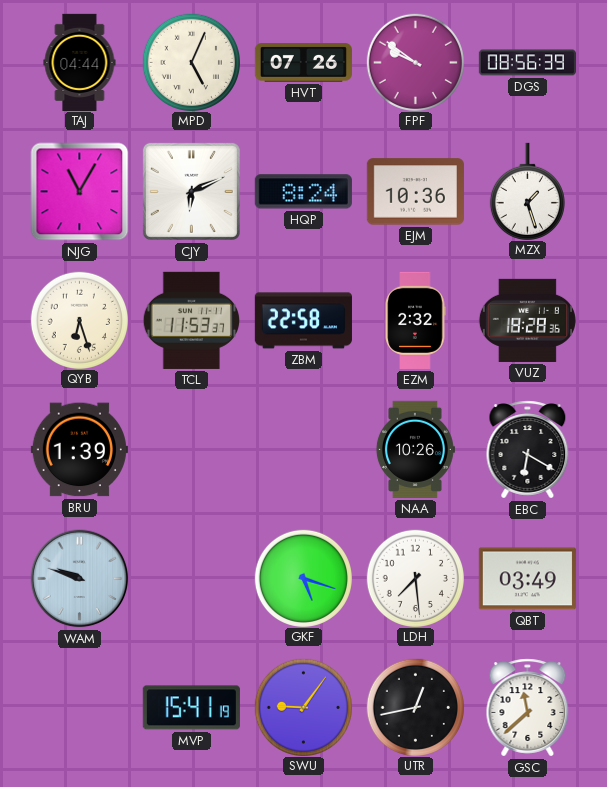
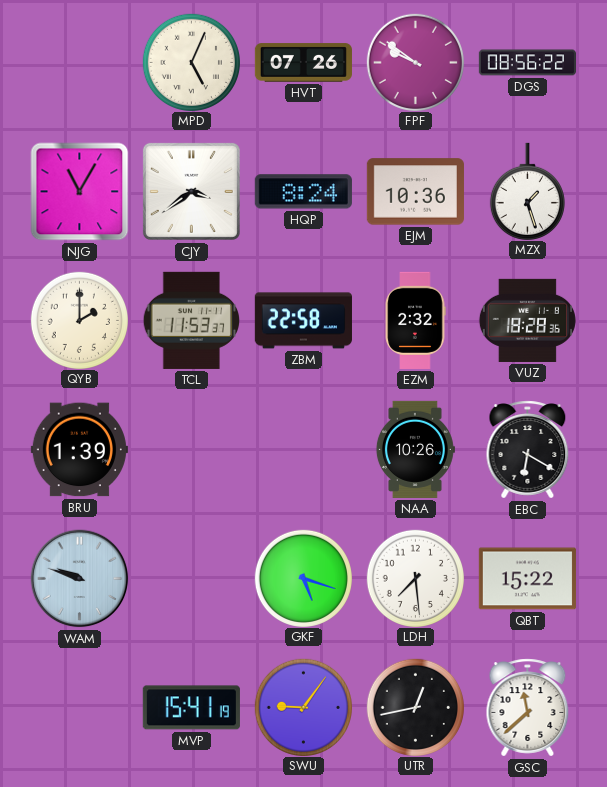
TAJ: 04:44 -> none
DGS: 08:56:39 -> 08:56:22
CJY: 6:11 -> 3:39
QYB: 6:27 -> 2:00
QBT: 03:49 -> 15:22
